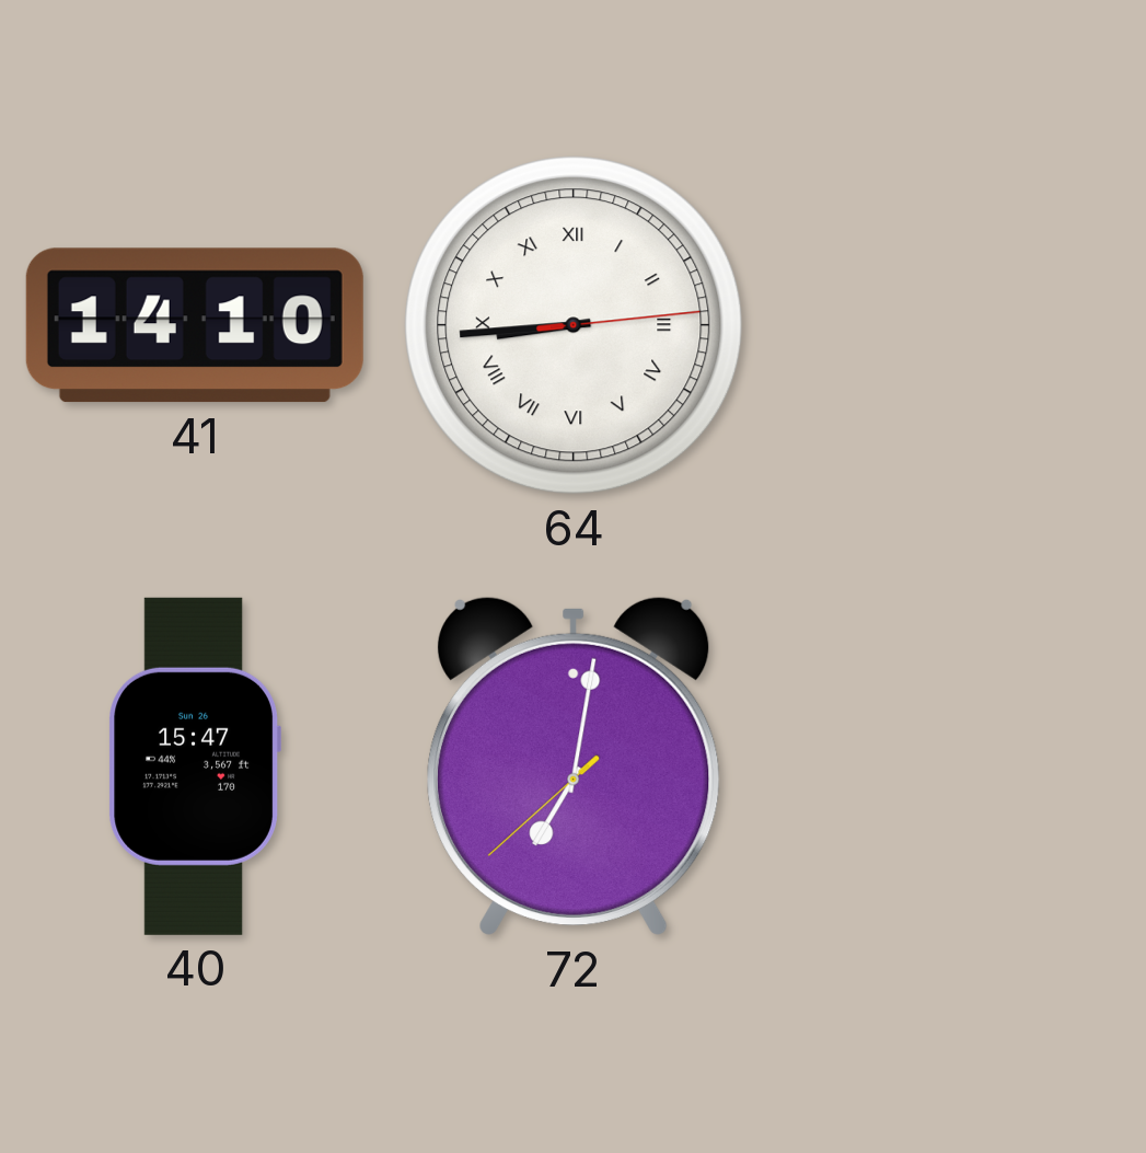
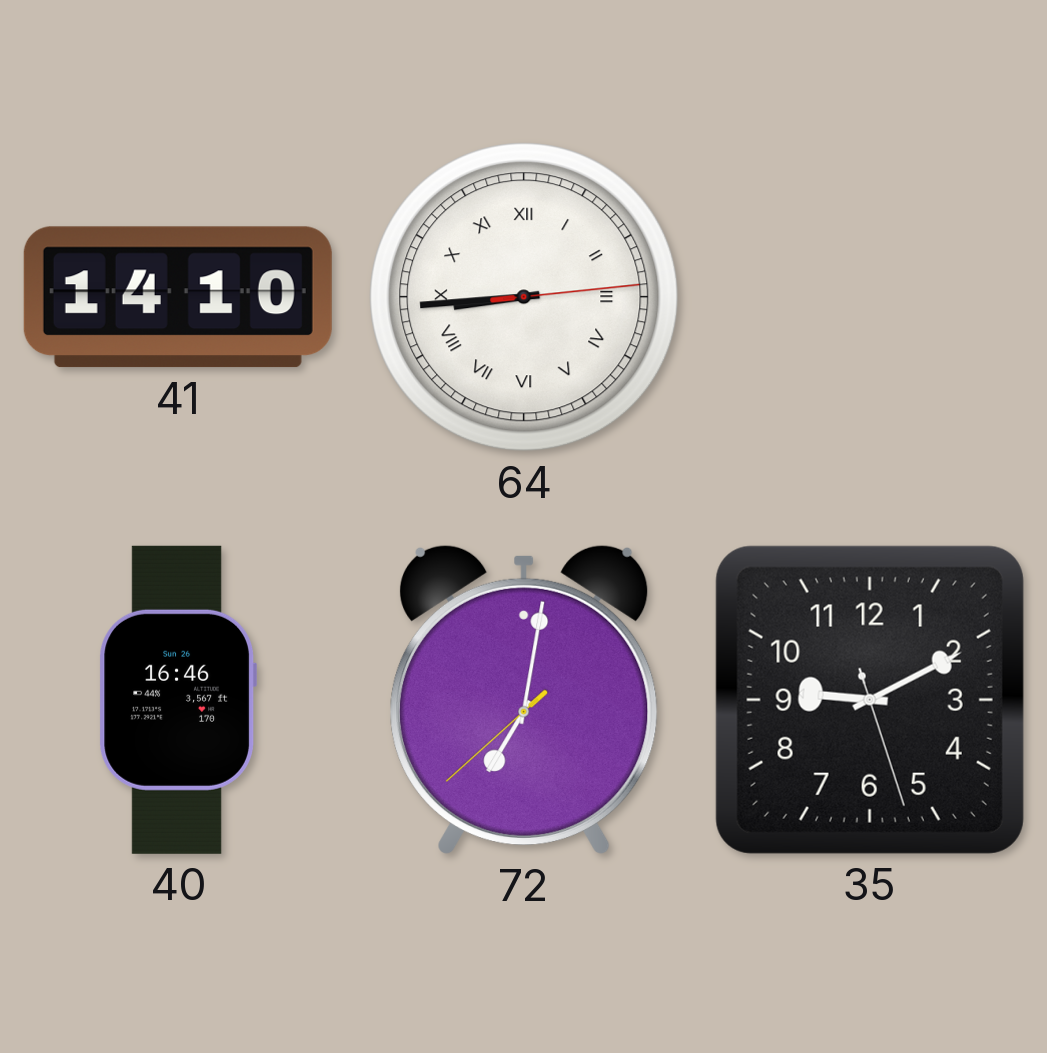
40: 15:47 -> 16:46
35: none -> 9:10
